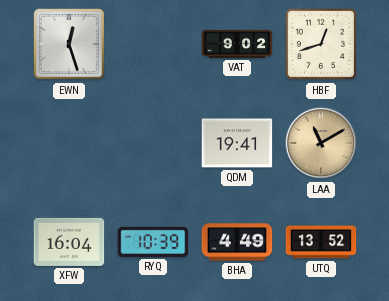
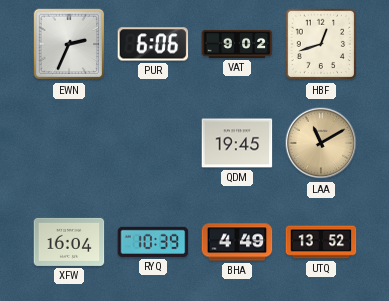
EWN: 12:27 -> 2:34
PUR: none -> 6:06
QDM: 19:41 -> 19:45
